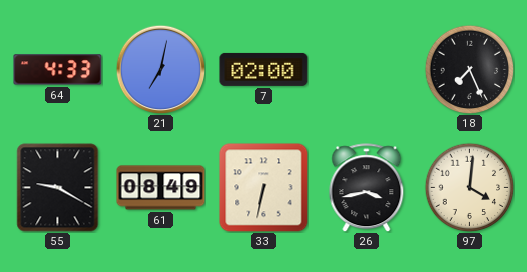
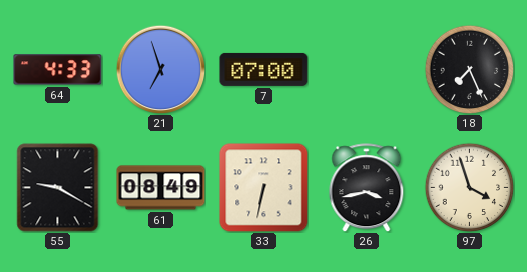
21: 7:02 -> 6:57
7: 02:00 -> 07:00
97: 4:01 -> 3:57
